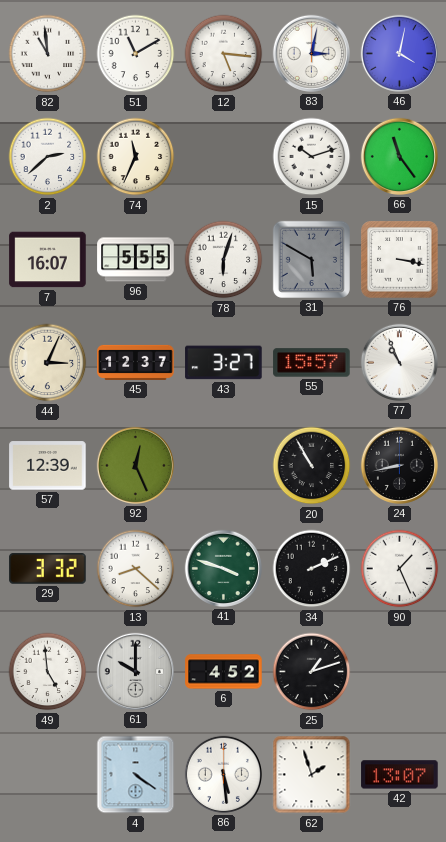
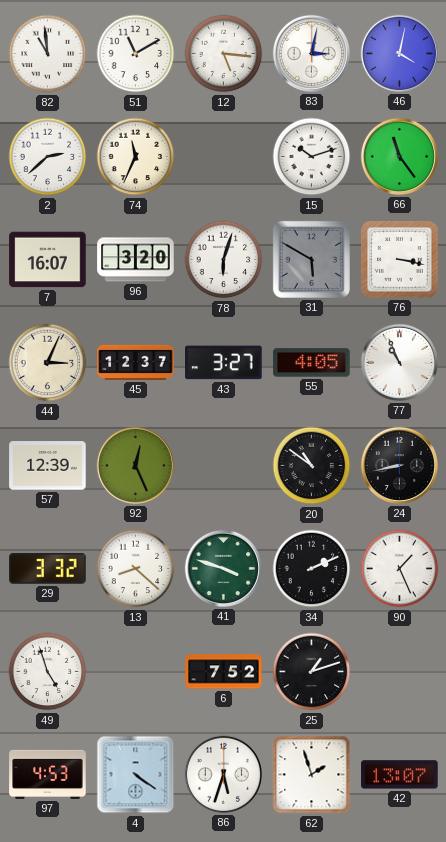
96: 5:55 -> 3:20
55: 15:57 -> 4:05
20: 10:55 -> 10:51
49: 4:59 -> 4:57
61: 10:00 -> none
6: 4:52 -> 7:52
97: none -> 4:53
86: 5:29 -> 5:33
